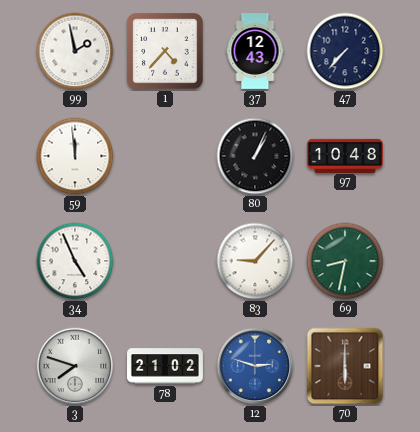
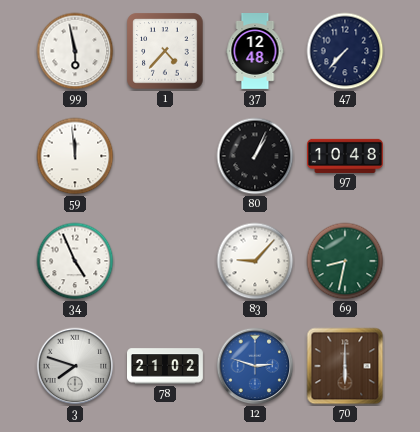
99: 1:58 -> 5:58
37: 12:43 -> 12:48
